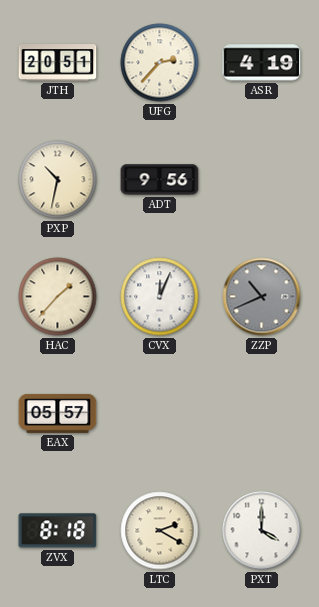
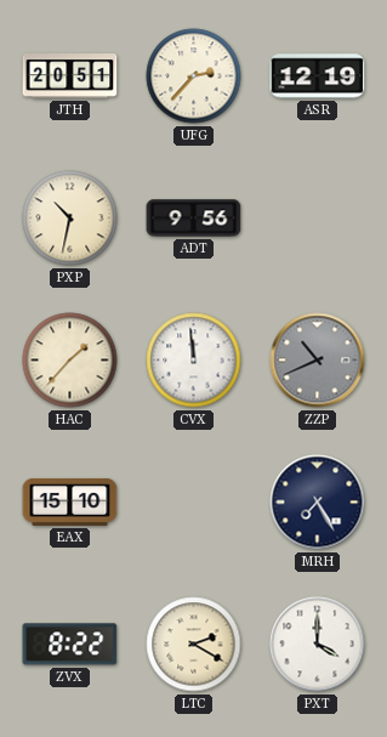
ASR: 4:19 -> 12:19
CVX: 12:04 -> 11:59
EAX: 05:57 -> 15:10
MRH: none -> 7:25
ZVX: 8:18 -> 8:22
